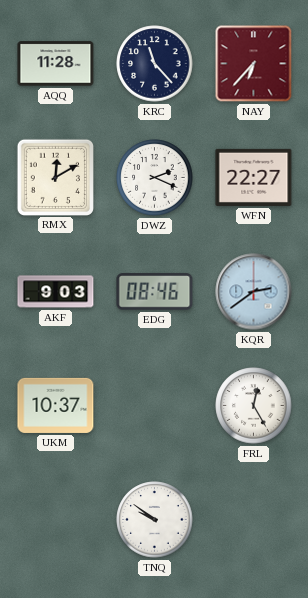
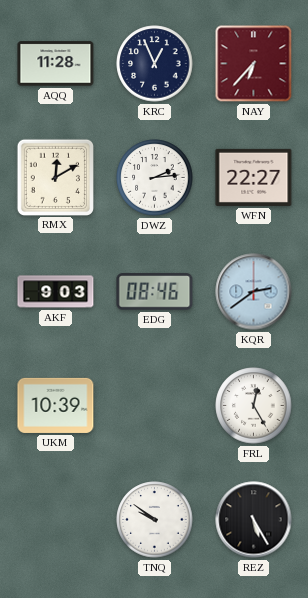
KRC: 11:23 -> 12:56
DWZ: 2:19 -> 2:14
UKM: 10:37 -> 10:39
REZ: none -> 5:25
